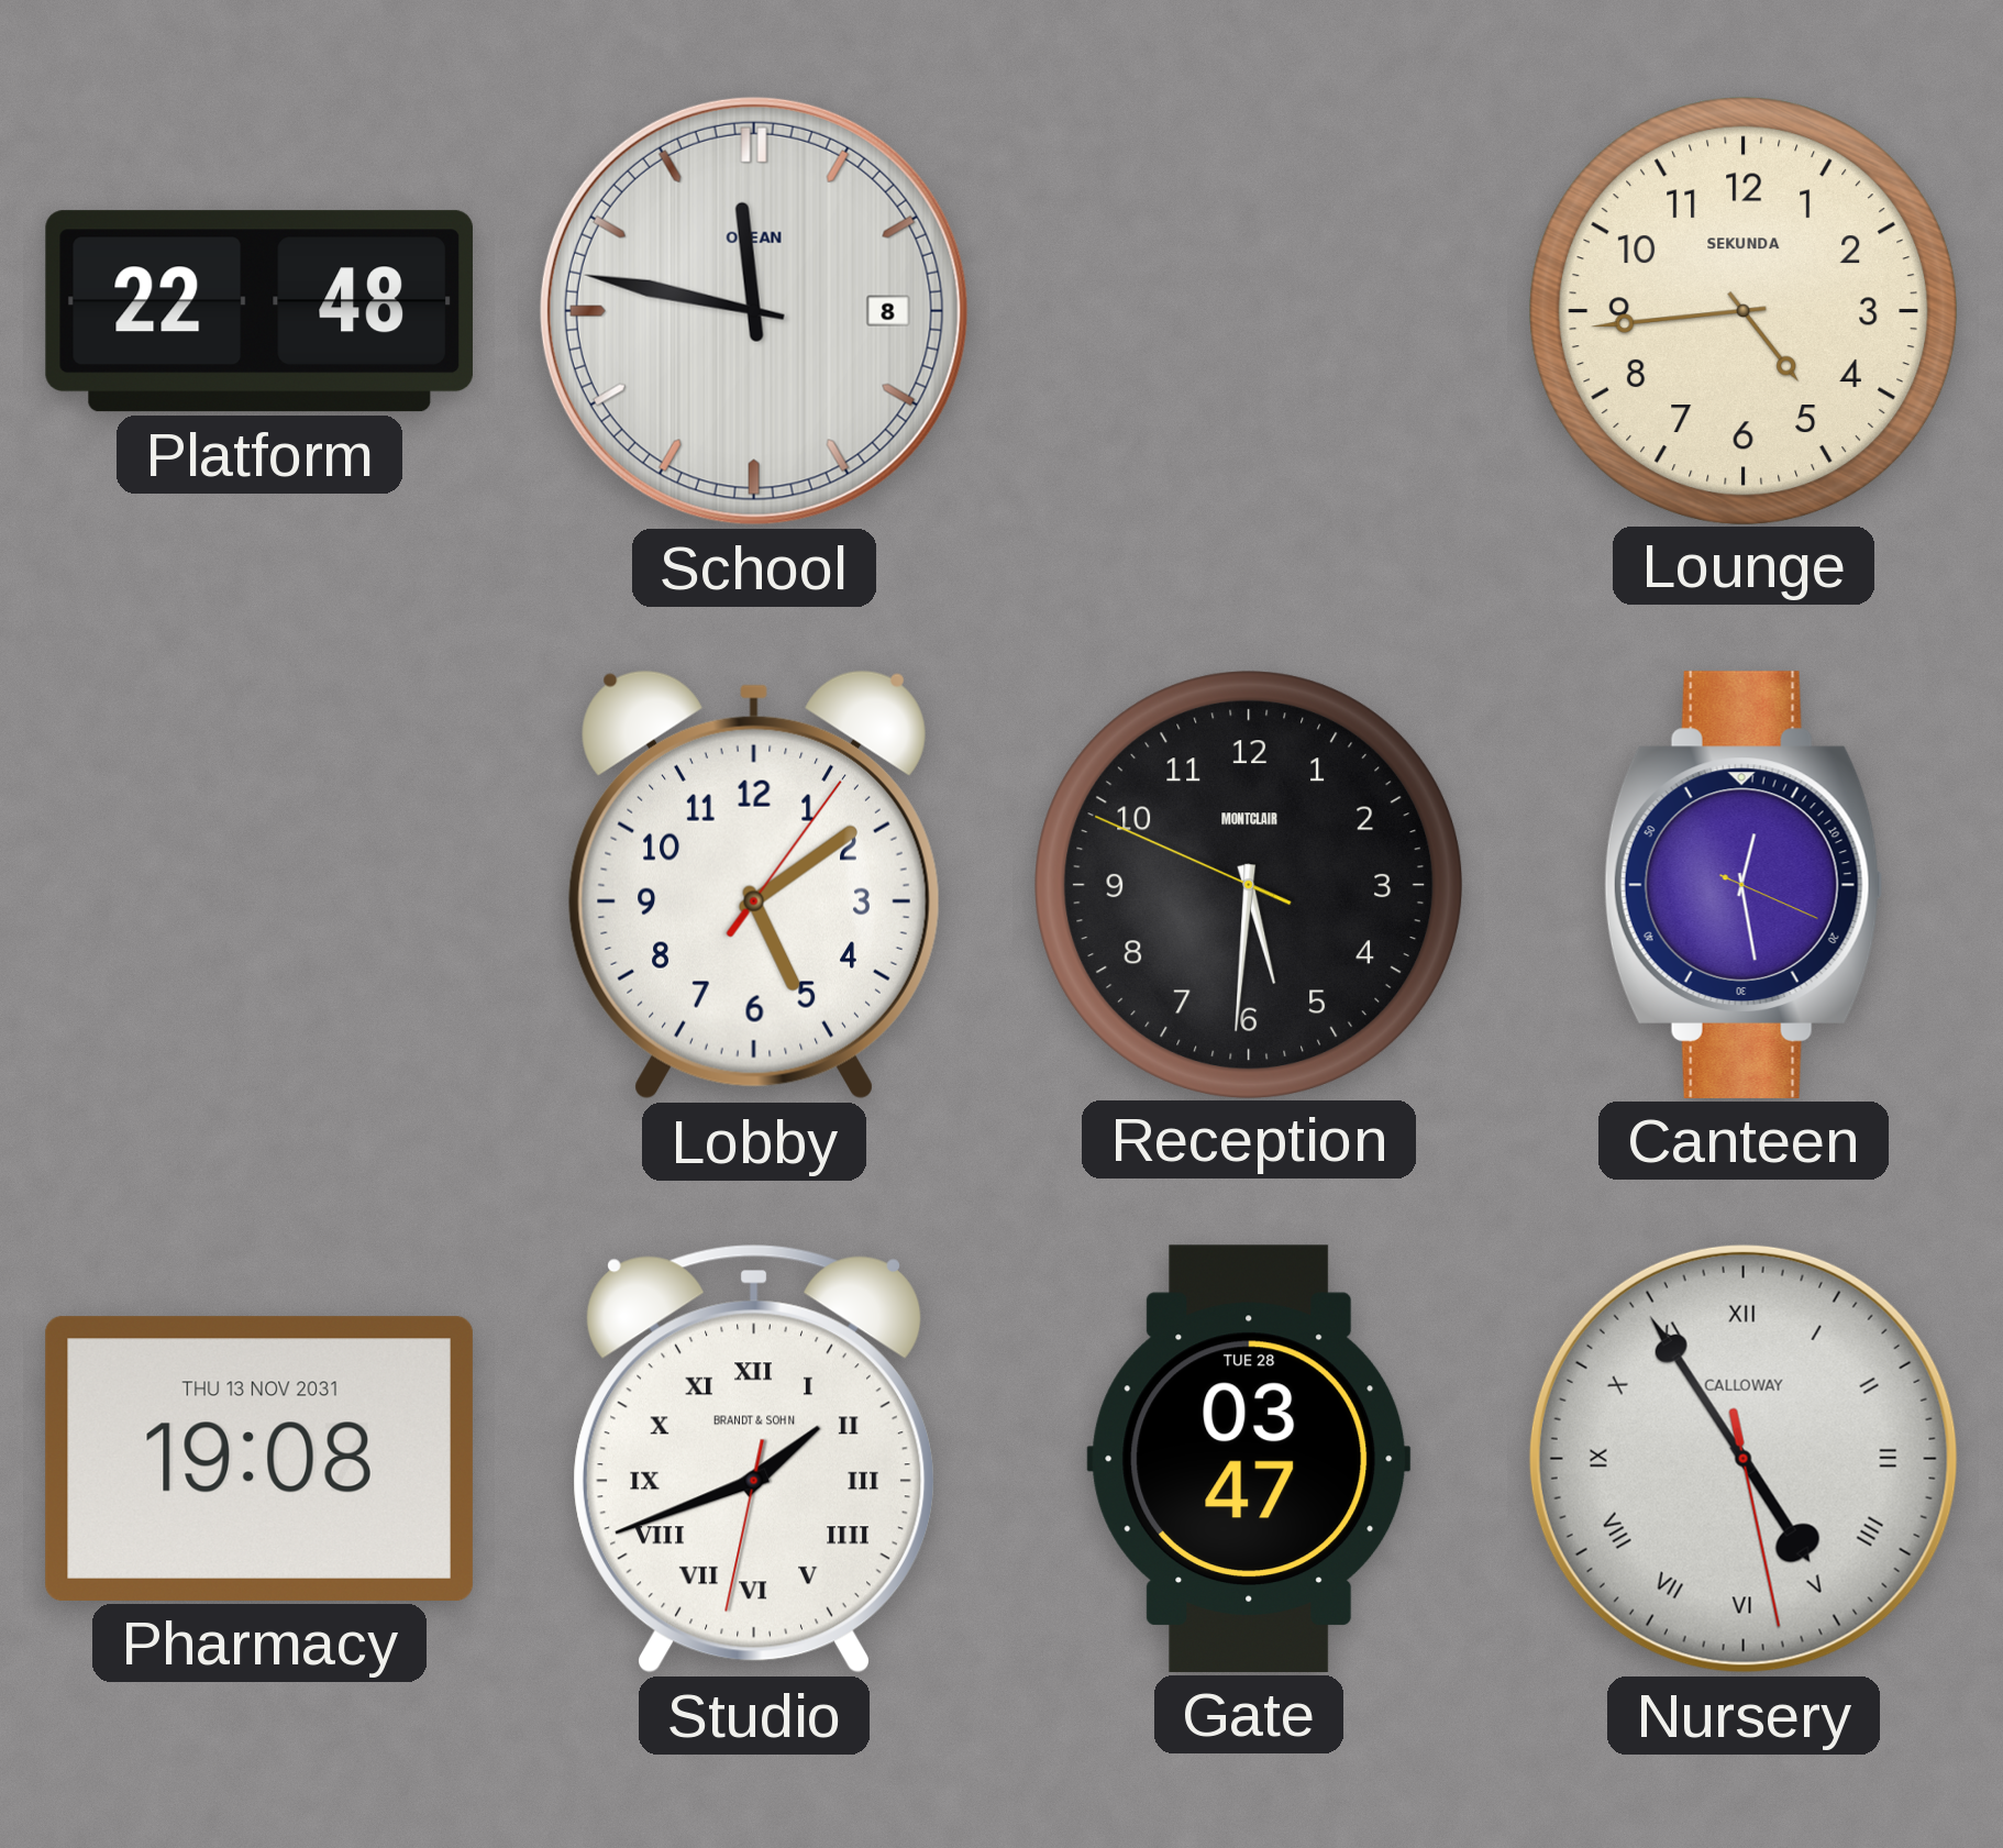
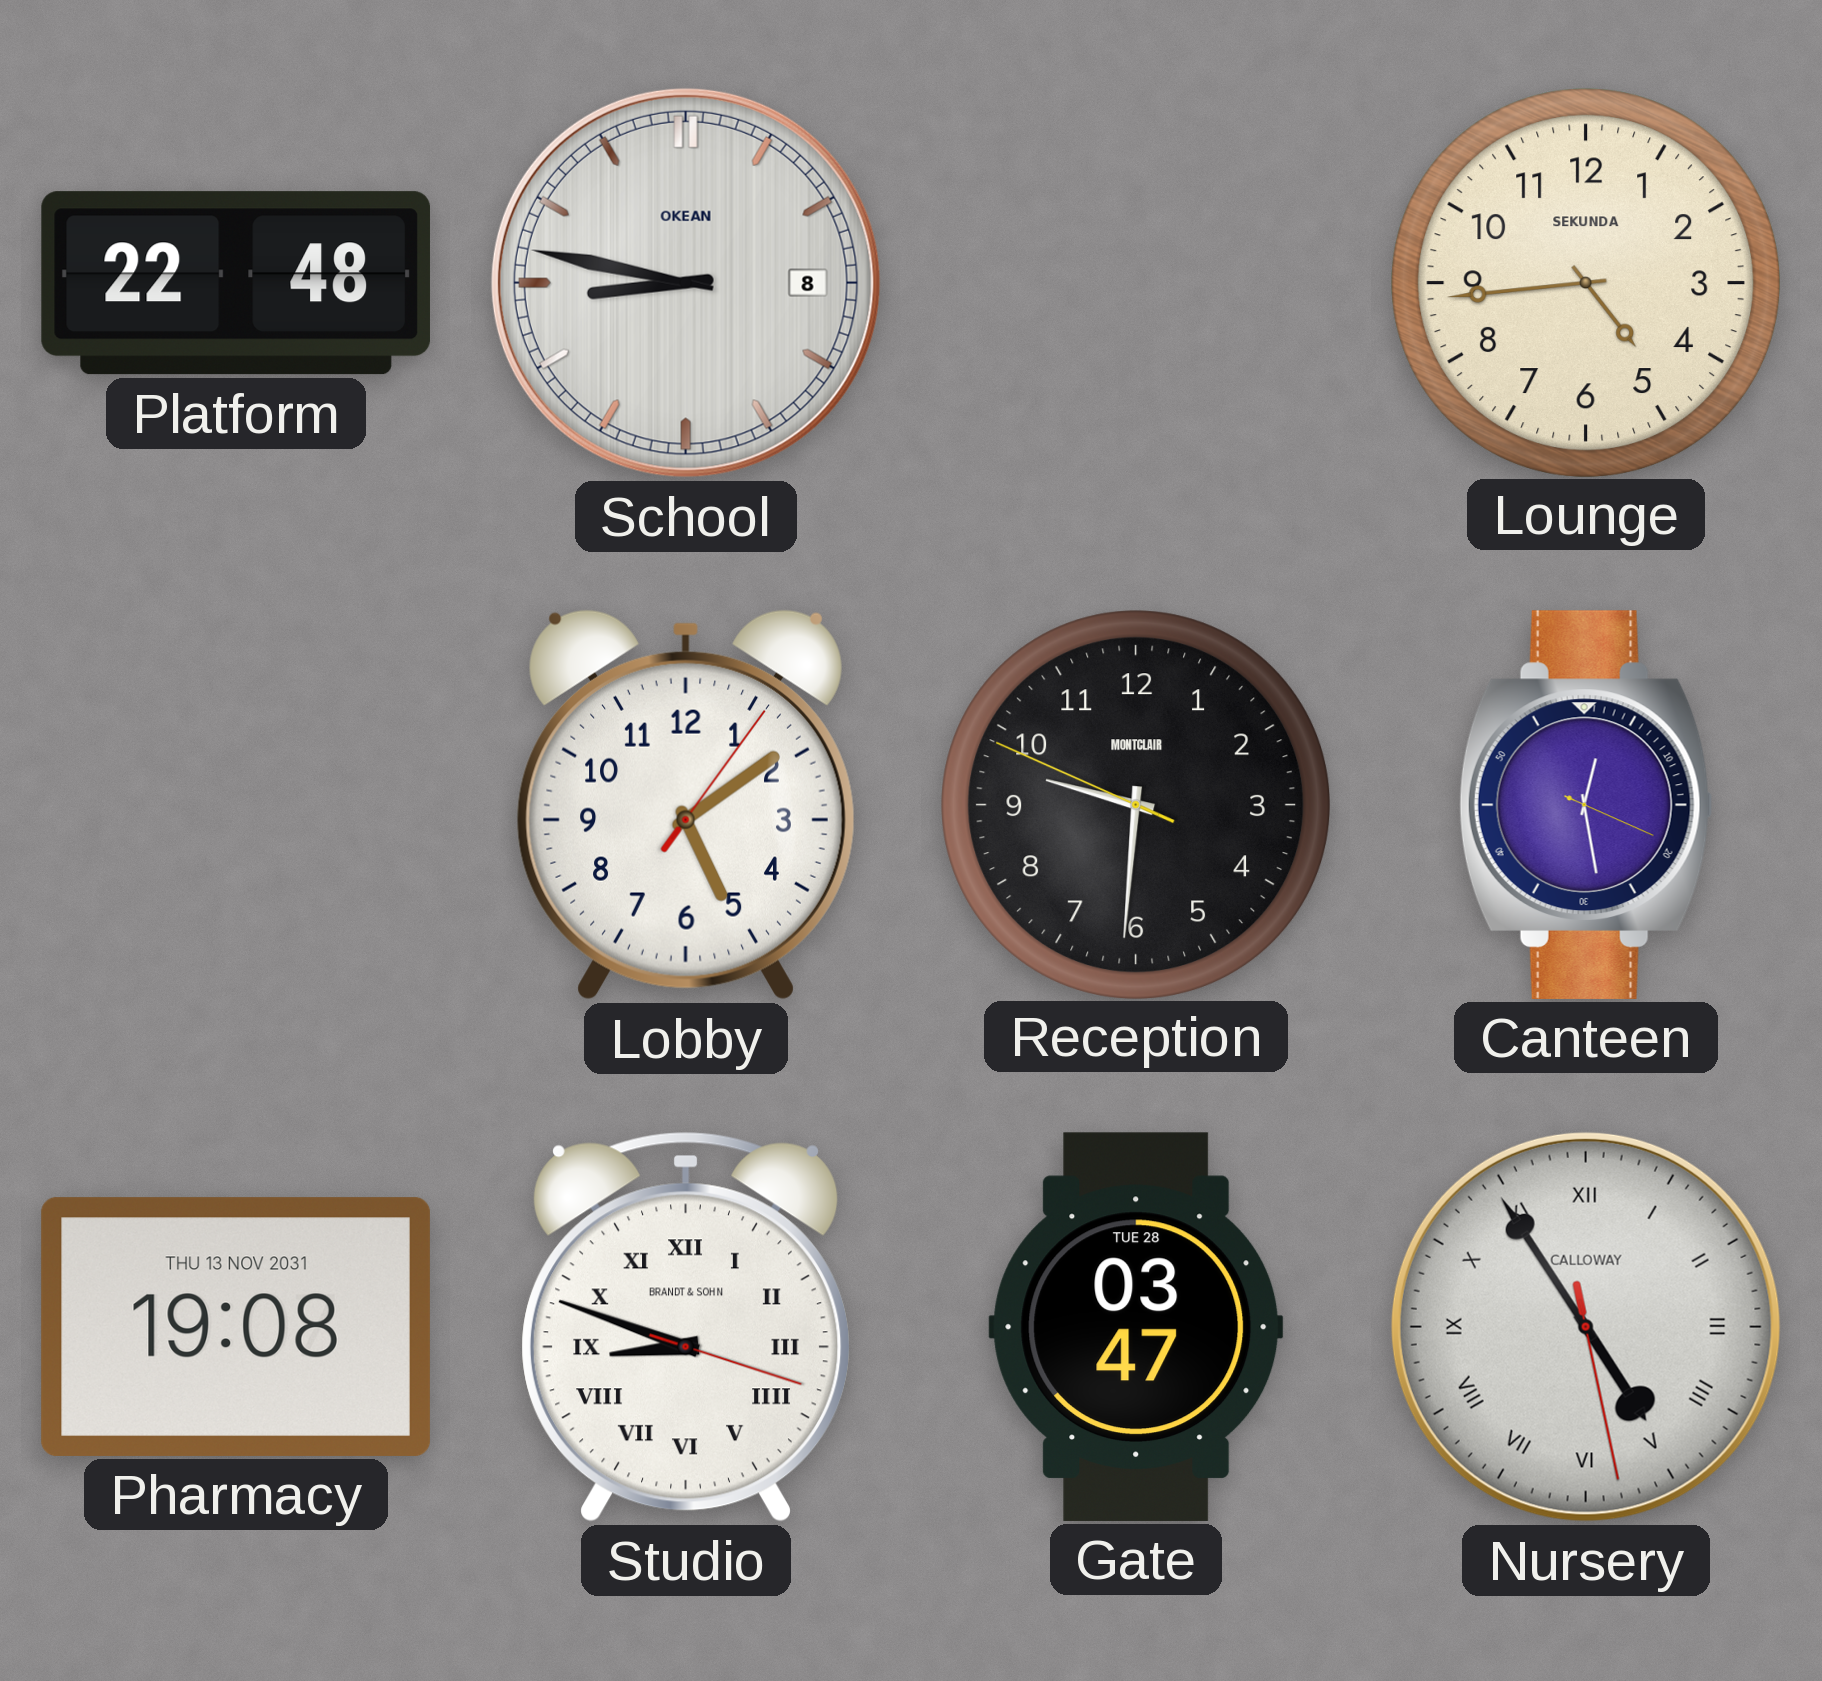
School: 11:47 -> 8:47
Reception: 5:30 -> 9:30
Studio: 1:41 -> 8:48
